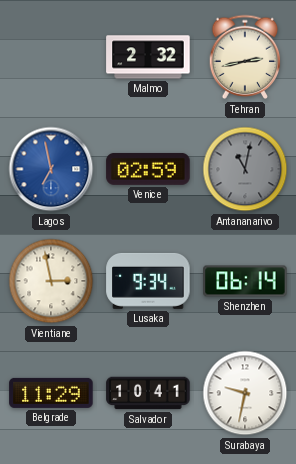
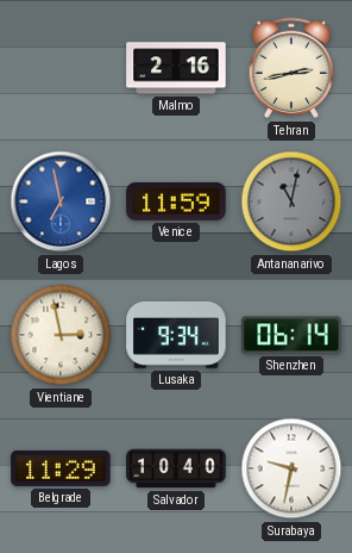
Malmo: 2:32 -> 2:16
Venice: 02:59 -> 11:59
Salvador: 10:41 -> 10:40
